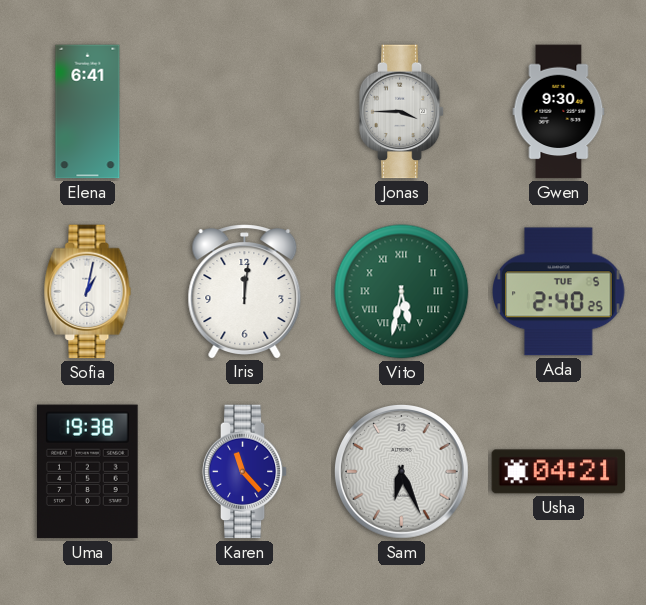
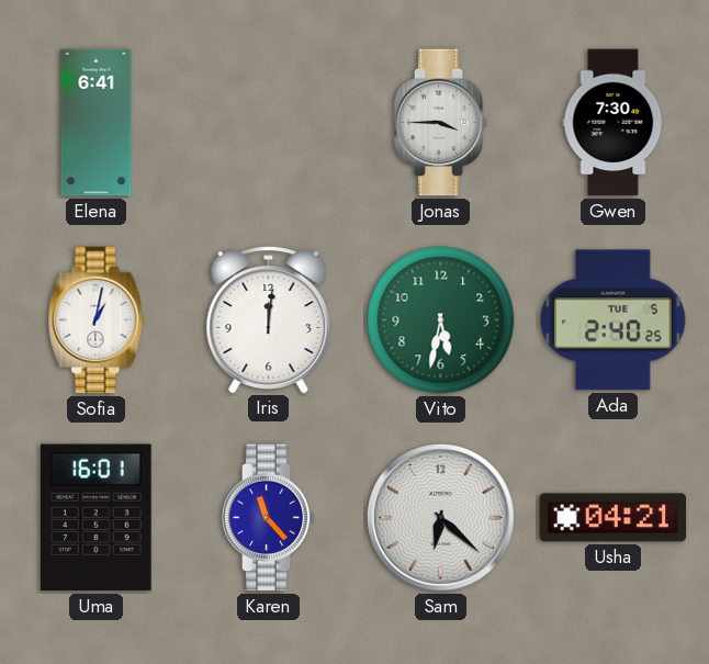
Gwen: 9:30 -> 7:30
Vito numerals: Roman -> Arabic
Uma: 19:38 -> 16:01
Sam: 6:26 -> 6:22
